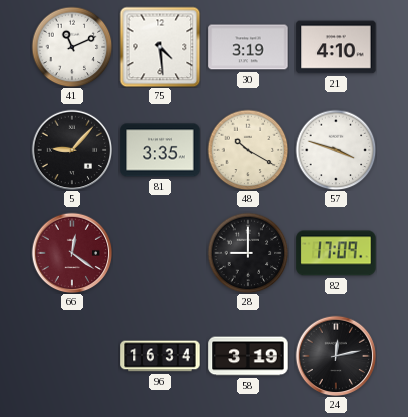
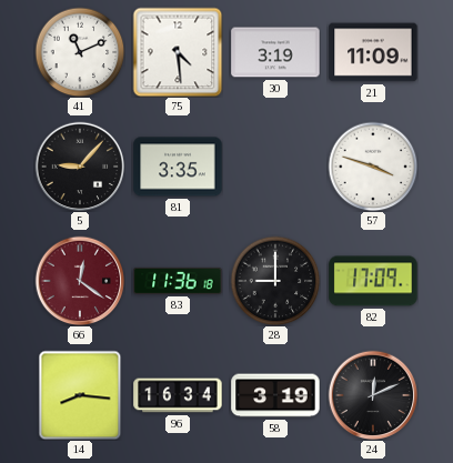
21: 4:10 -> 11:09
48: 10:20 -> none
83: none -> 11:36
14: none -> 8:16
24: 12:13 -> 12:11
